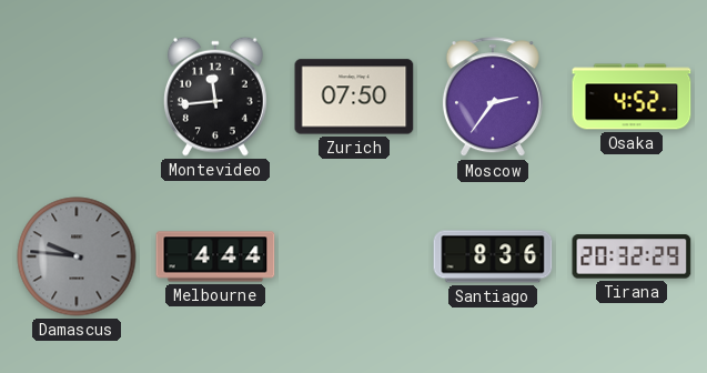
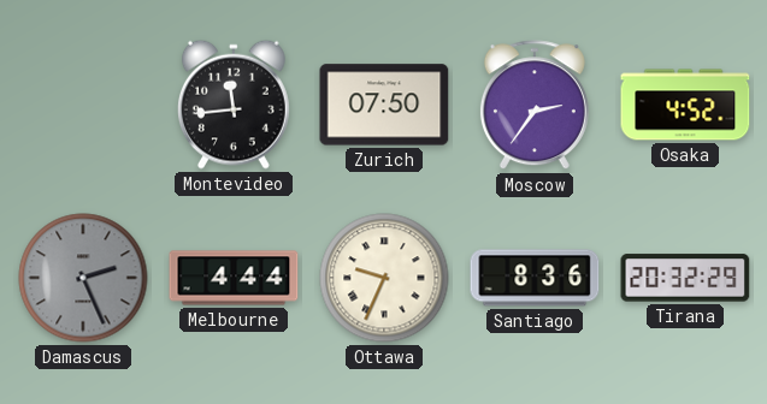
Damascus: 9:46 -> 2:26
Ottawa: none -> 9:34
